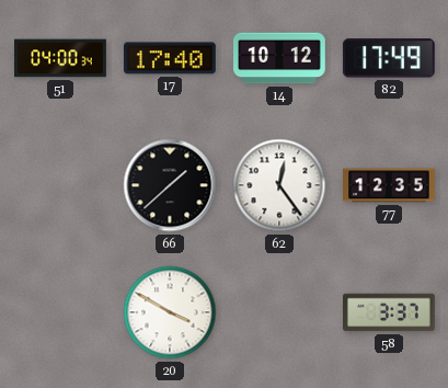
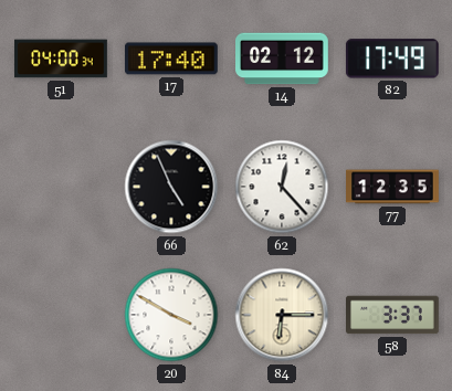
14: 10:12 -> 02:12
66: 1:38 -> 4:56
62: 12:24 -> 12:23
84: none -> 6:15
